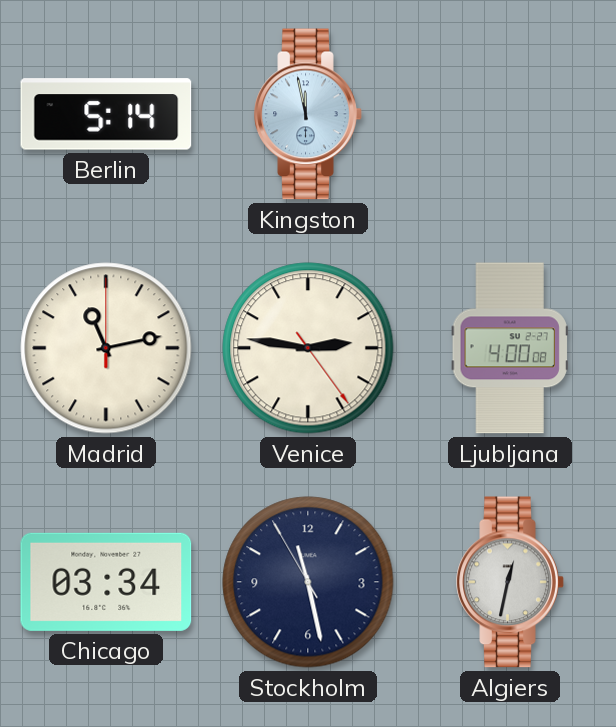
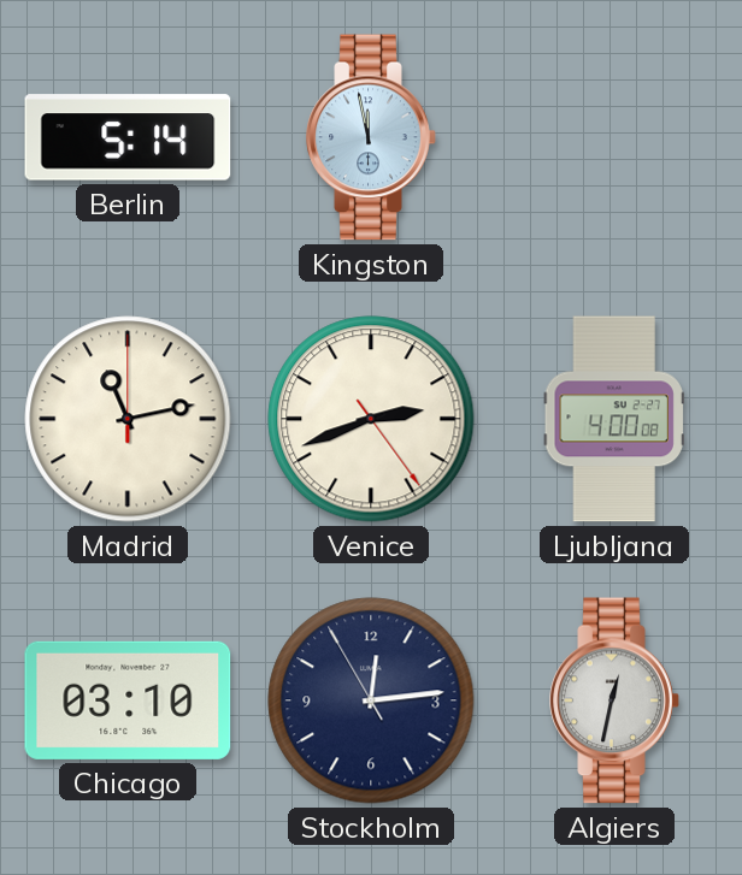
Venice: 2:46 -> 2:41
Chicago: 03:34 -> 03:10
Stockholm: 11:27 -> 12:13
